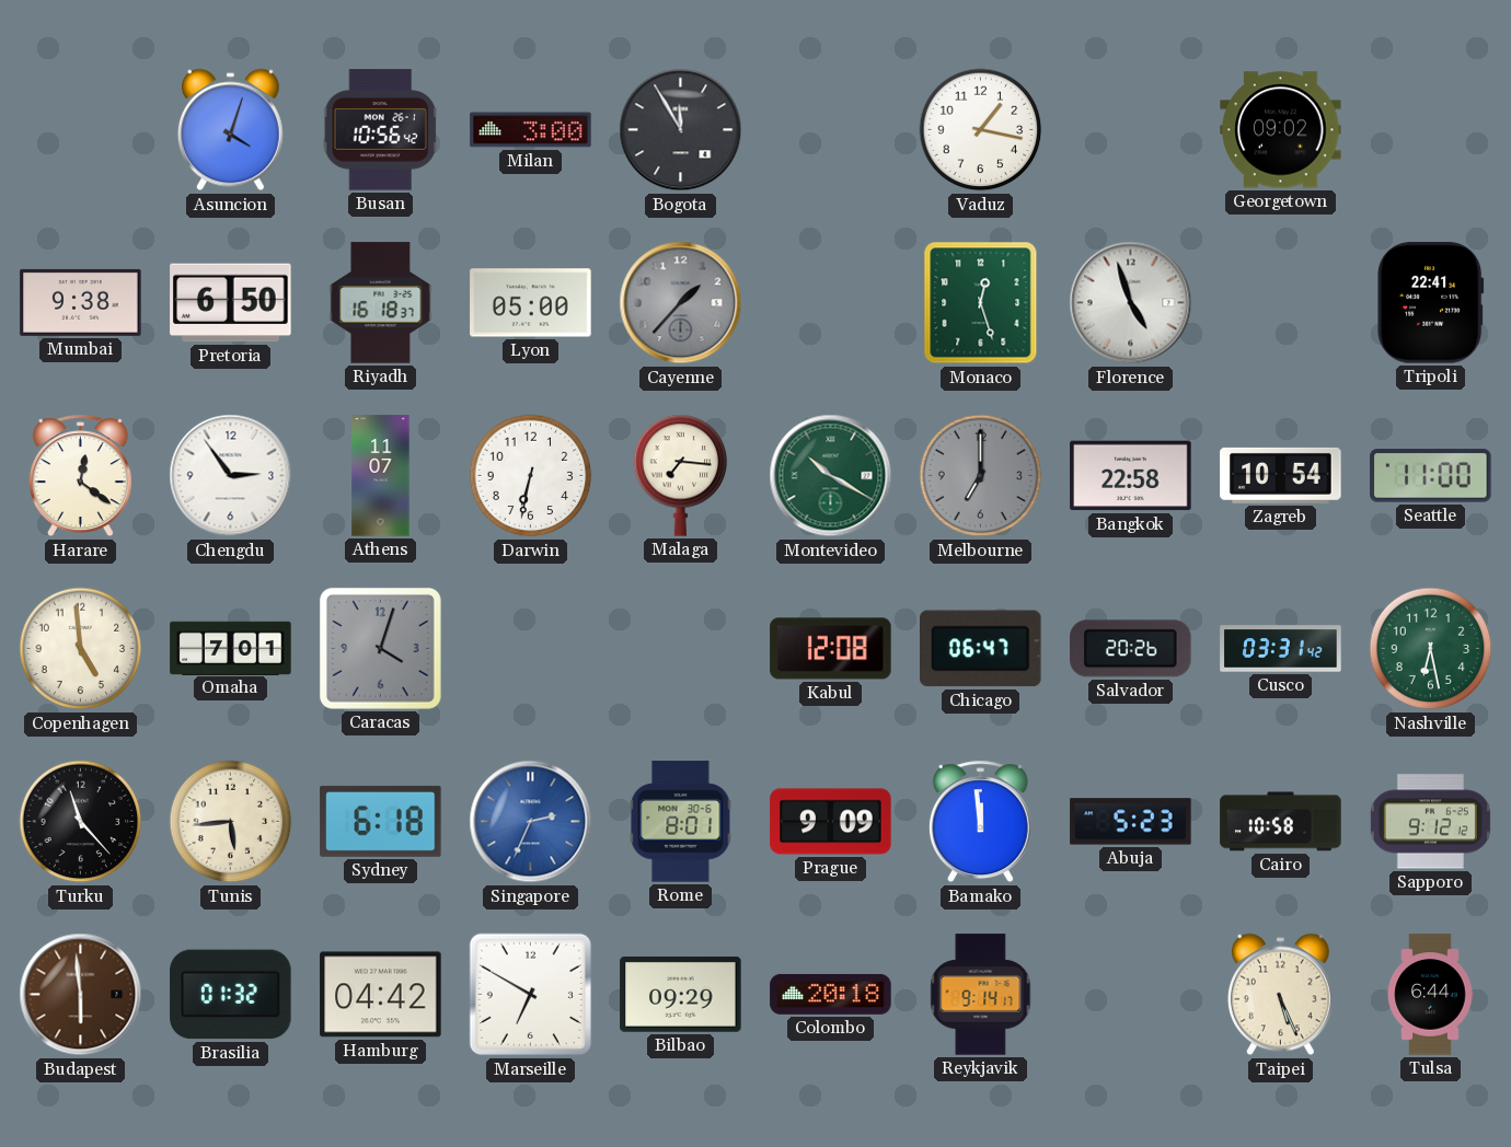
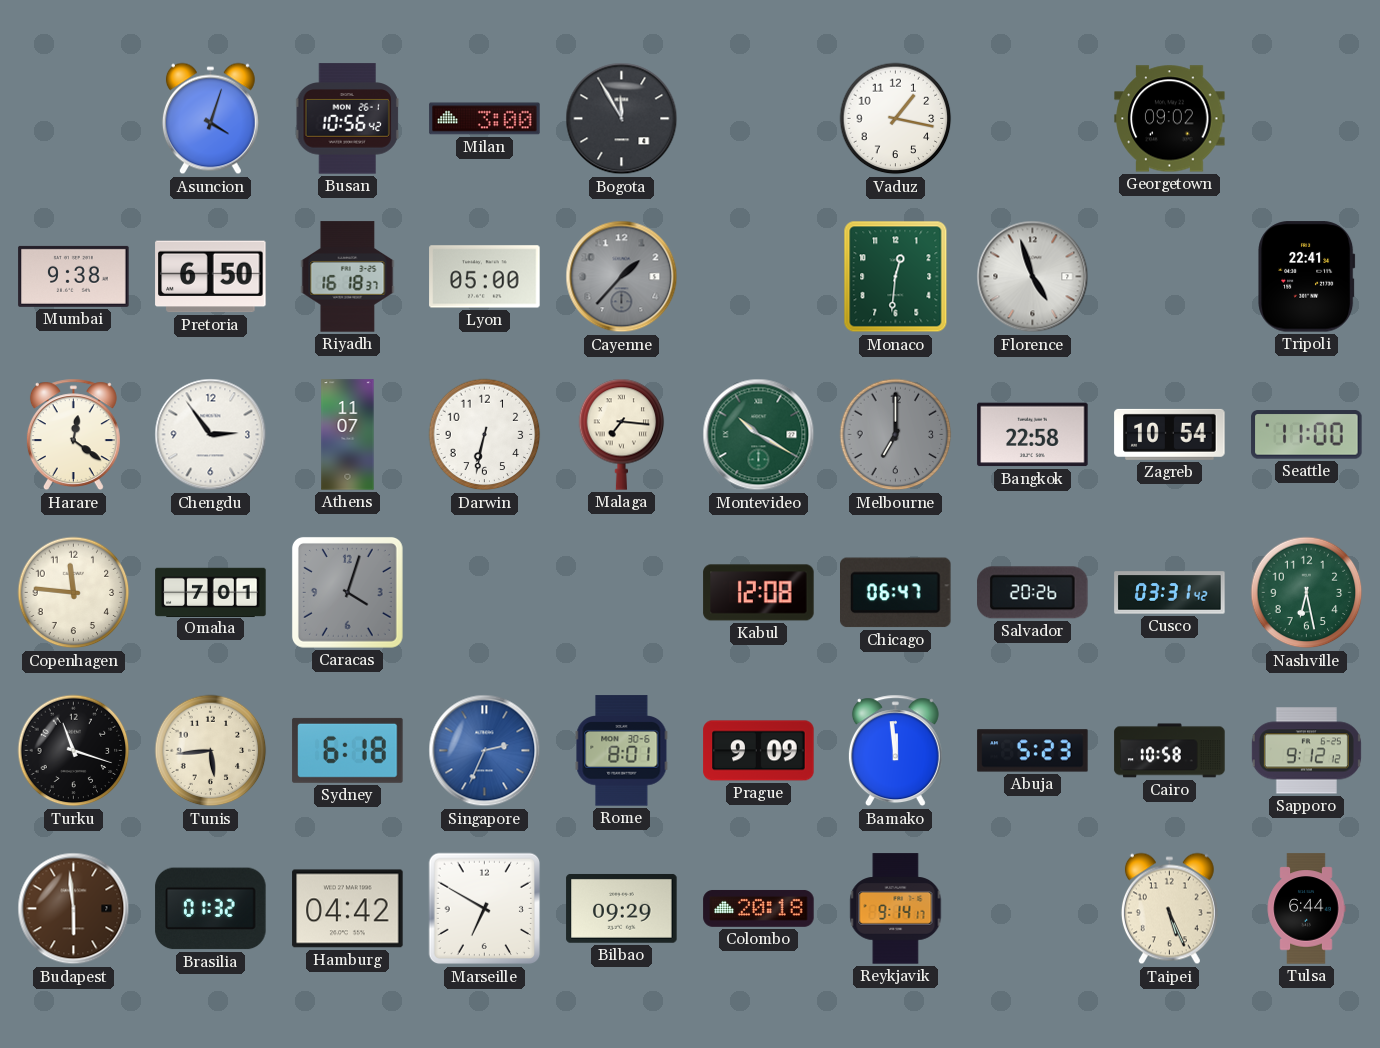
Monaco: 12:27 -> 12:31
Copenhagen: 4:59 -> 11:46
Turku: 11:23 -> 11:18
